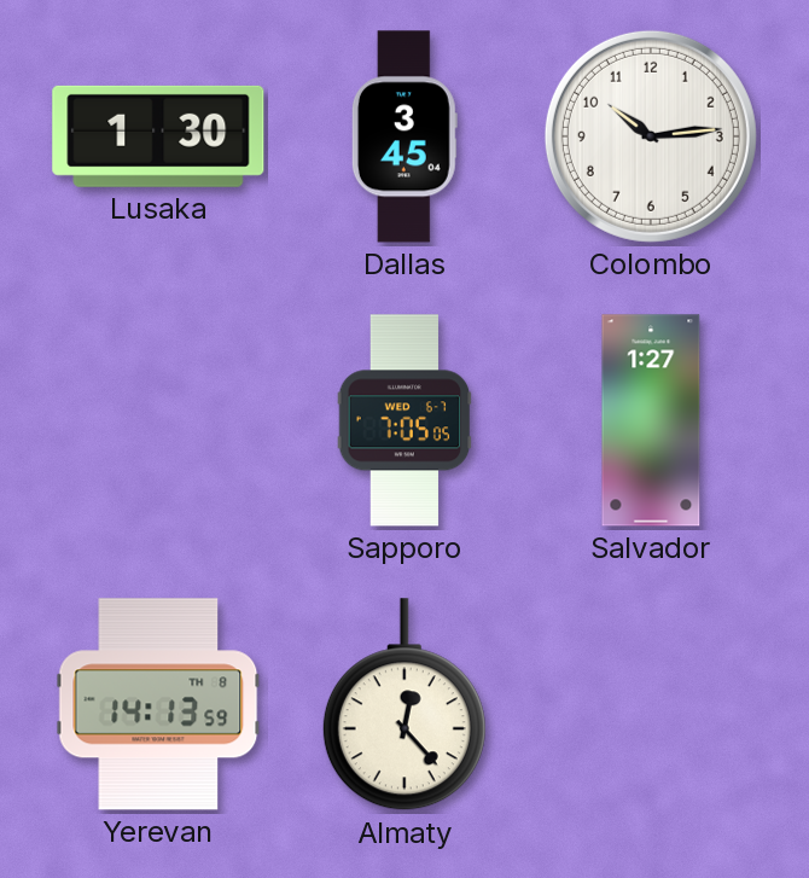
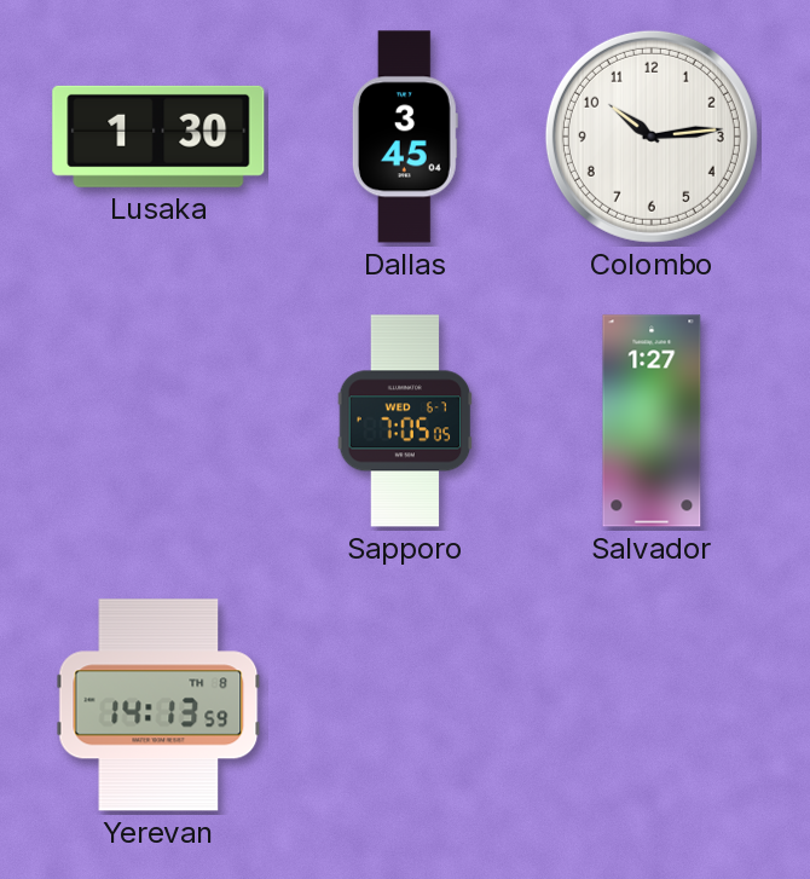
Almaty: 12:23 -> none
